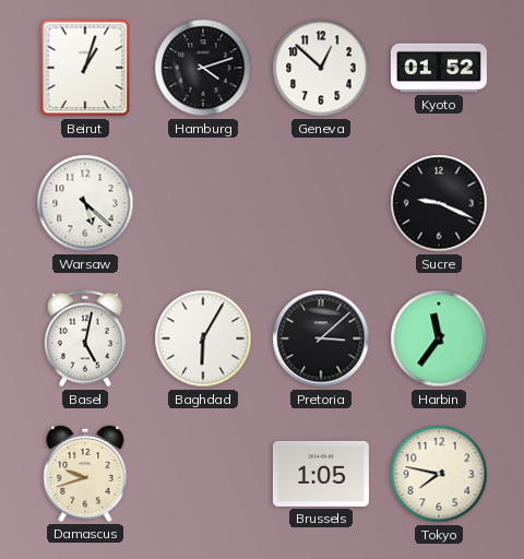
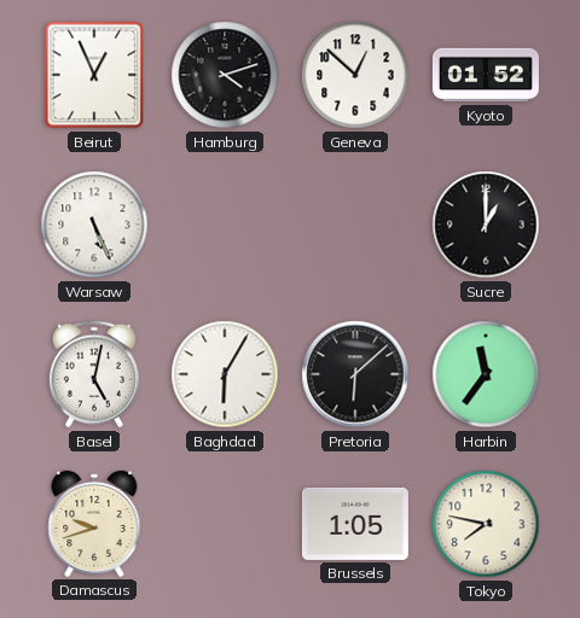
Beirut: 1:03 -> 12:56
Warsaw: 5:22 -> 5:26
Sucre: 9:19 -> 1:00
Pretoria: 3:08 -> 6:08
